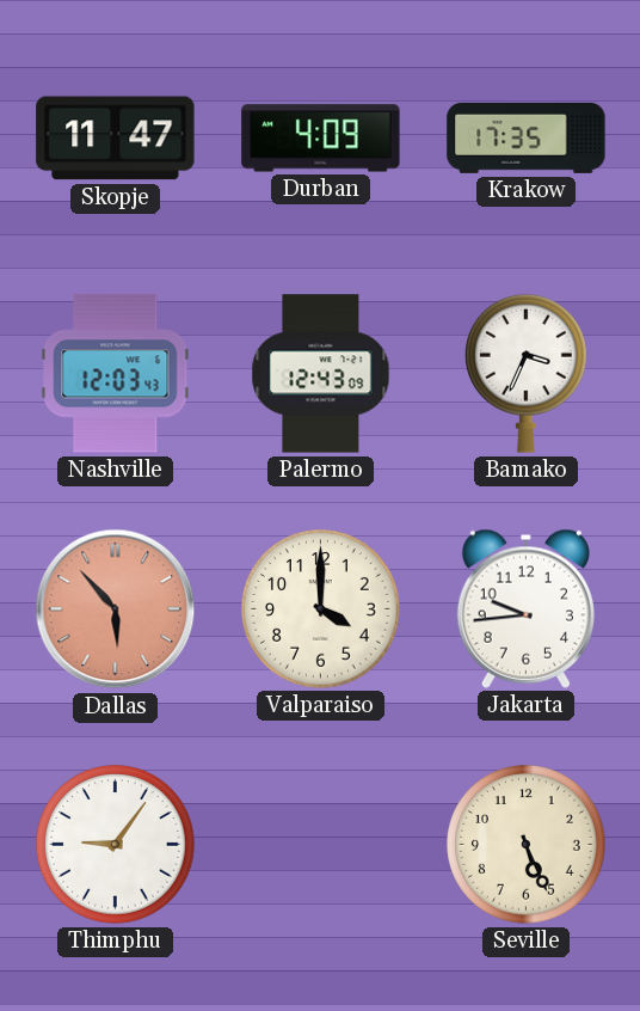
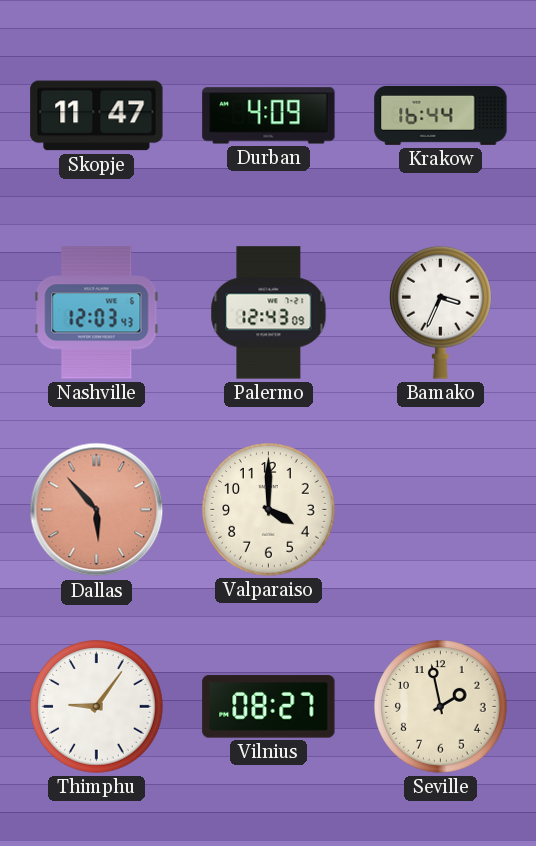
Krakow: 17:35 -> 16:44
Jakarta: 9:44 -> none
Vilnius: none -> 08:27
Seville: 5:26 -> 1:58
